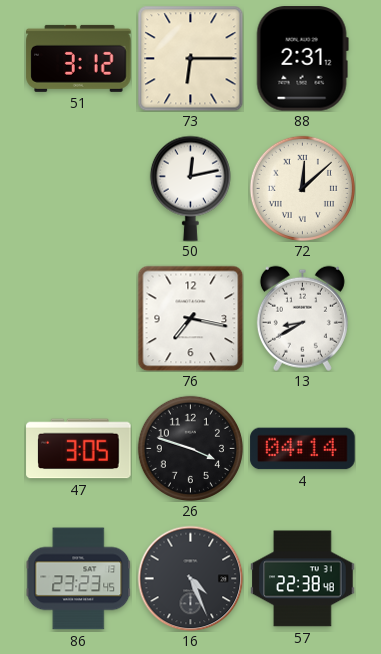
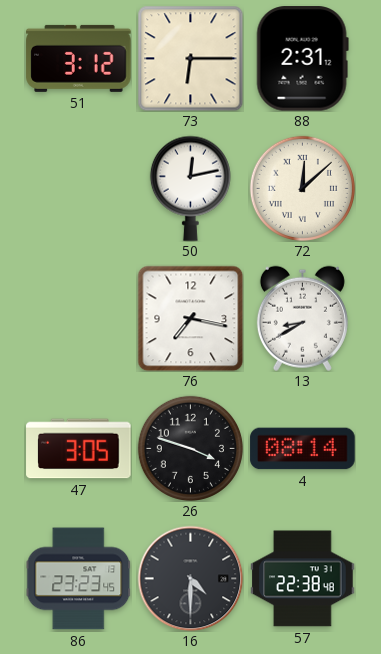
4: 04:14 -> 08:14
16: 4:26 -> 4:30
